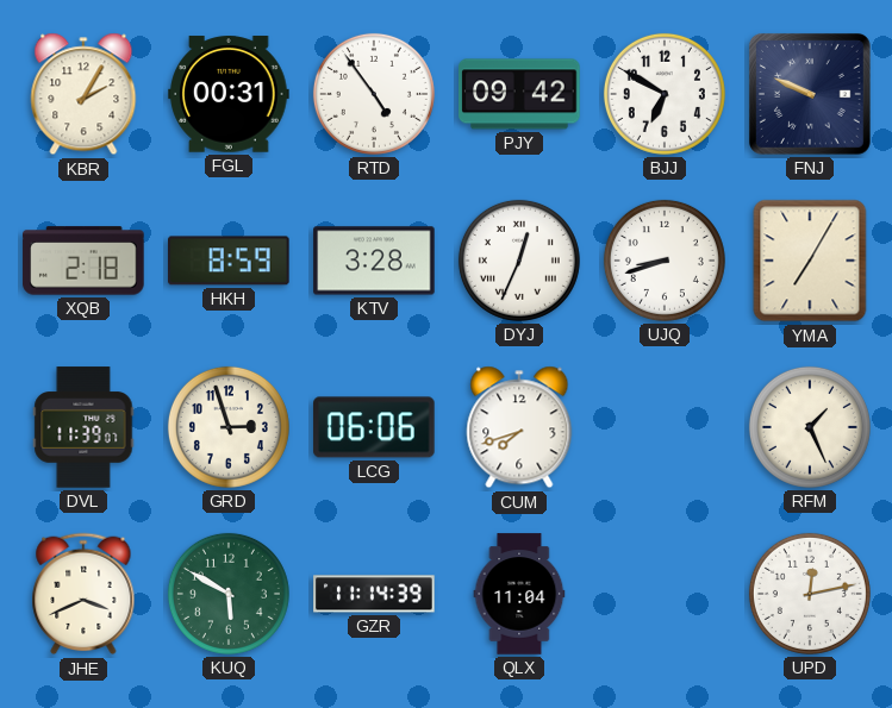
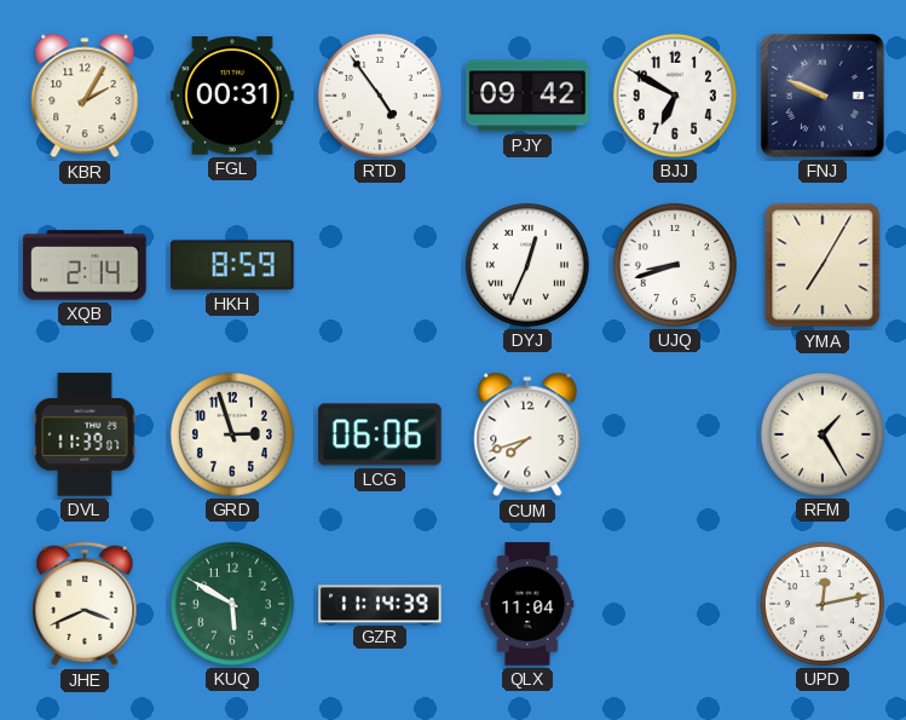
XQB: 2:18 -> 2:14
KTV: 3:28 -> none
RFM: 1:26 -> 1:25
